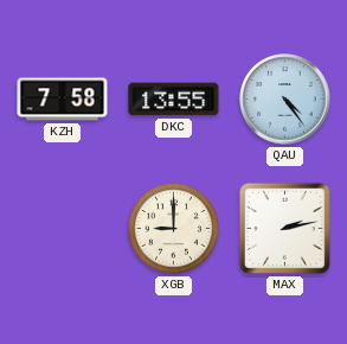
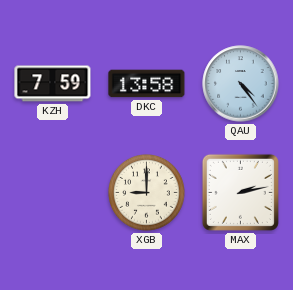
KZH: 7:58 -> 7:59
DKC: 13:55 -> 13:58
